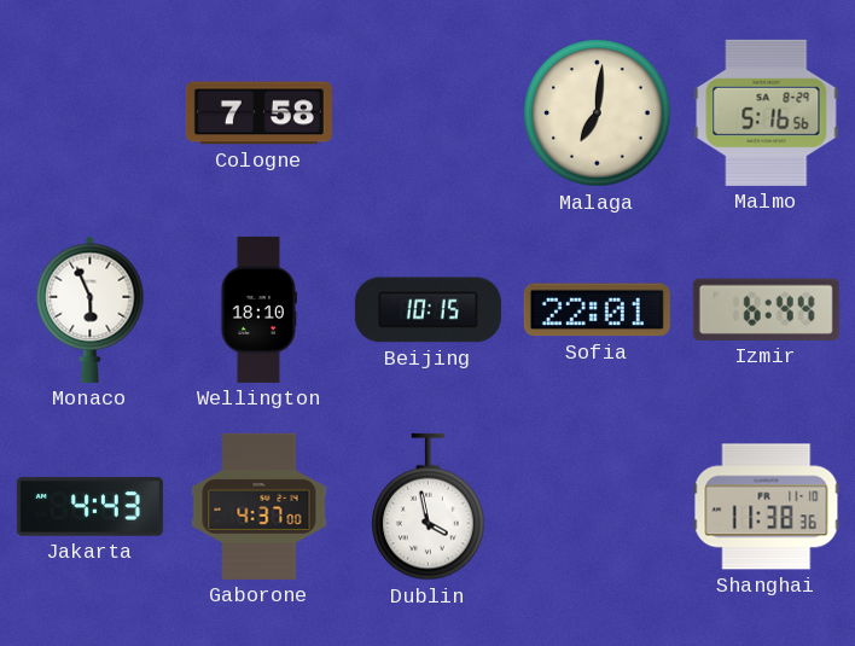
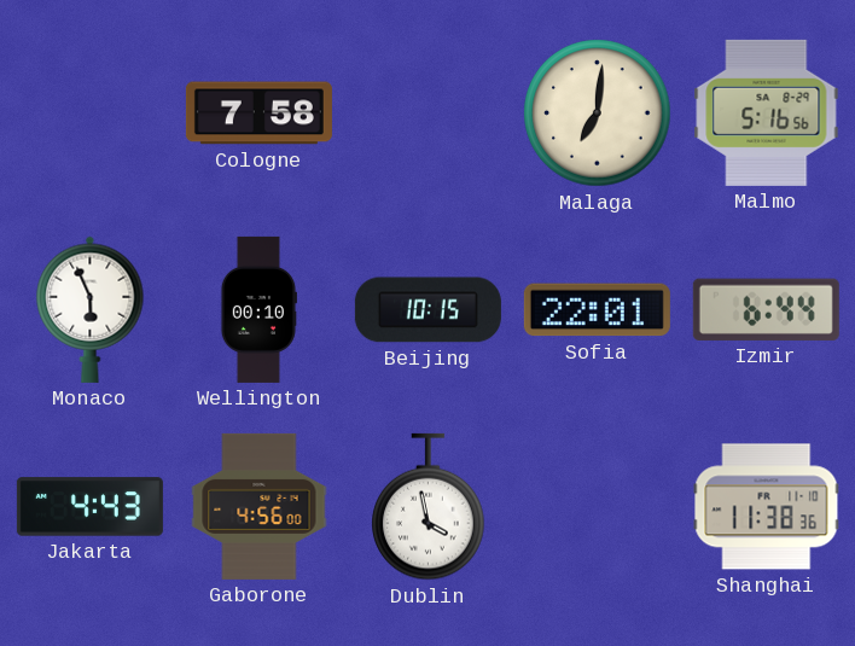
Wellington: 18:10 -> 00:10
Gaborone: 4:37 -> 4:56
